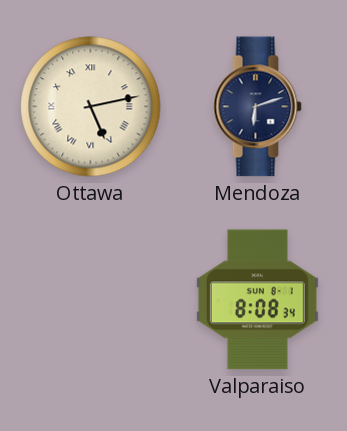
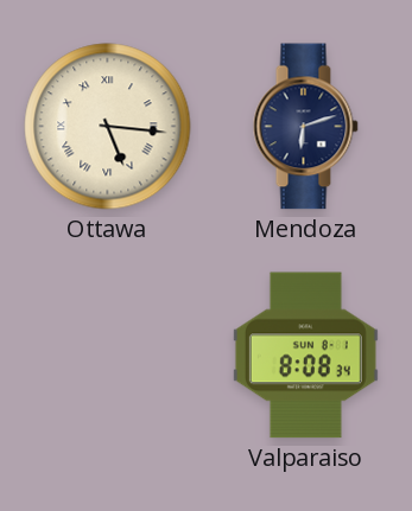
Ottawa: 5:13 -> 5:16
